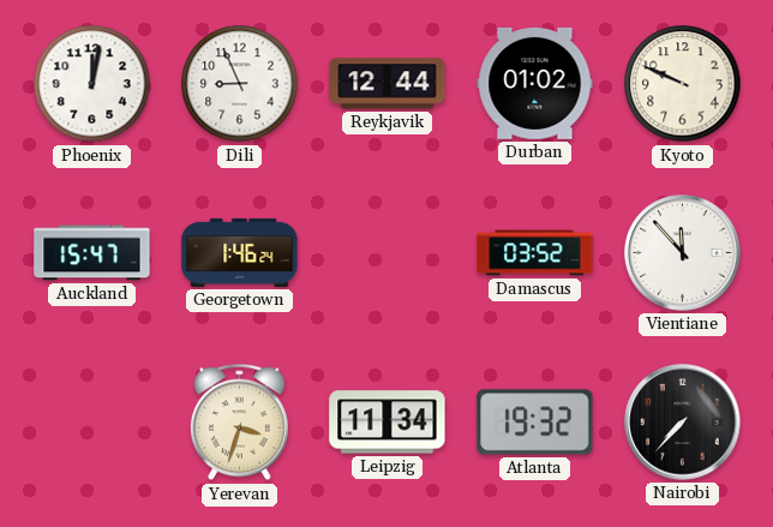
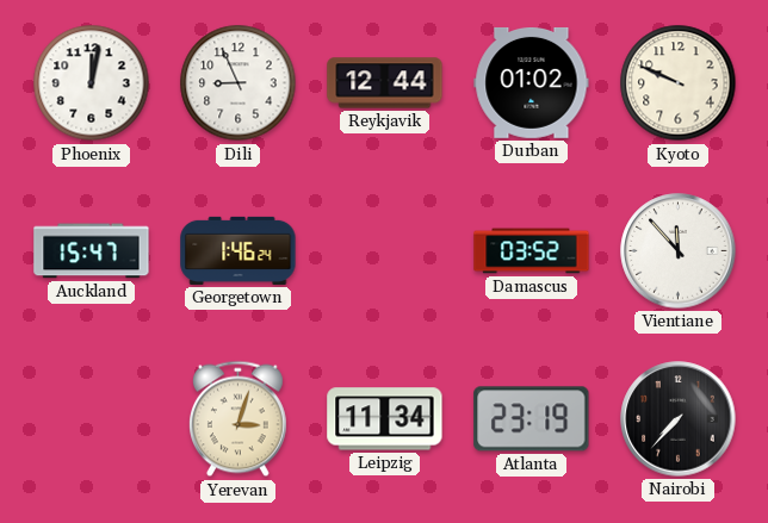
Yerevan: 3:33 -> 3:03
Atlanta: 19:32 -> 23:19
